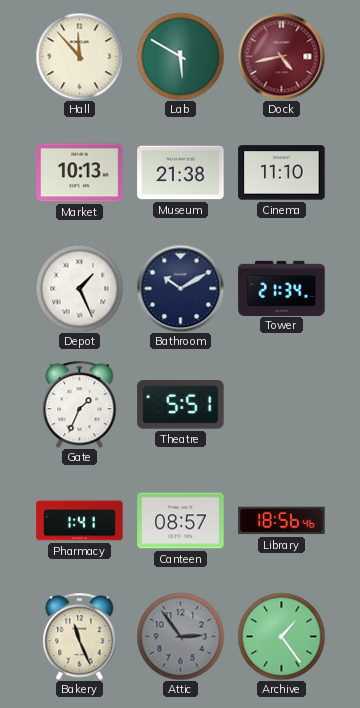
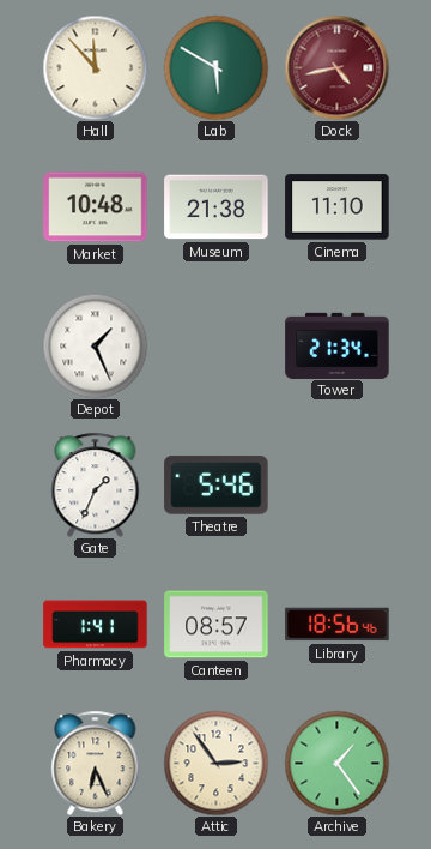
Market: 10:13 -> 10:48
Bathroom: 10:10 -> none
Theatre: 5:51 -> 5:46
Bakery: 11:26 -> 6:26
Attic dial: grey -> cream
